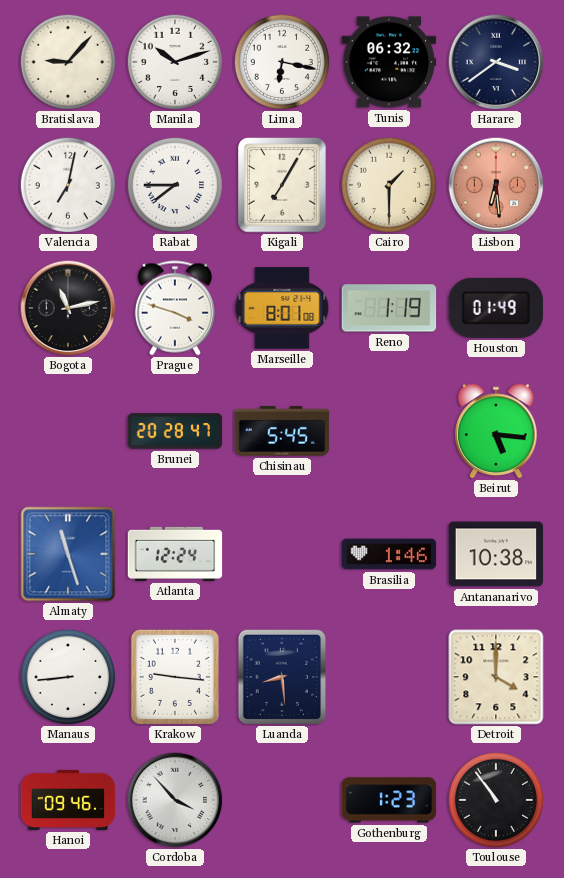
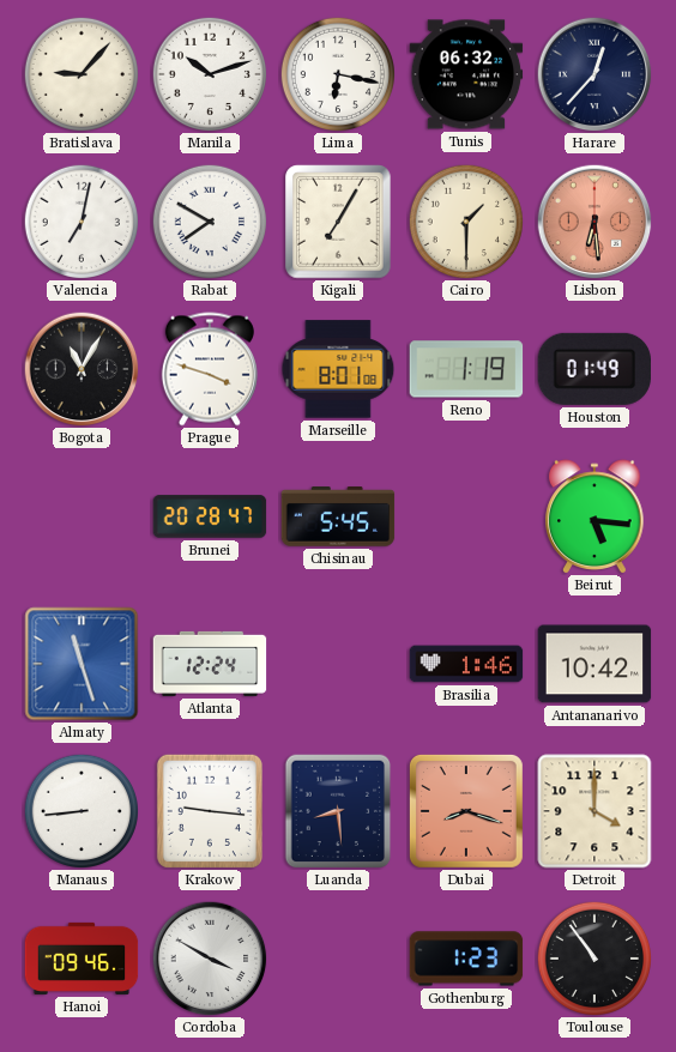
Harare: 3:39 -> 12:37
Rabat: 7:45 -> 7:50
Bogota: 11:13 -> 11:05
Antananarivo: 10:38 -> 10:42
Dubai: none -> 8:18
Cordoba: 3:53 -> 3:50
